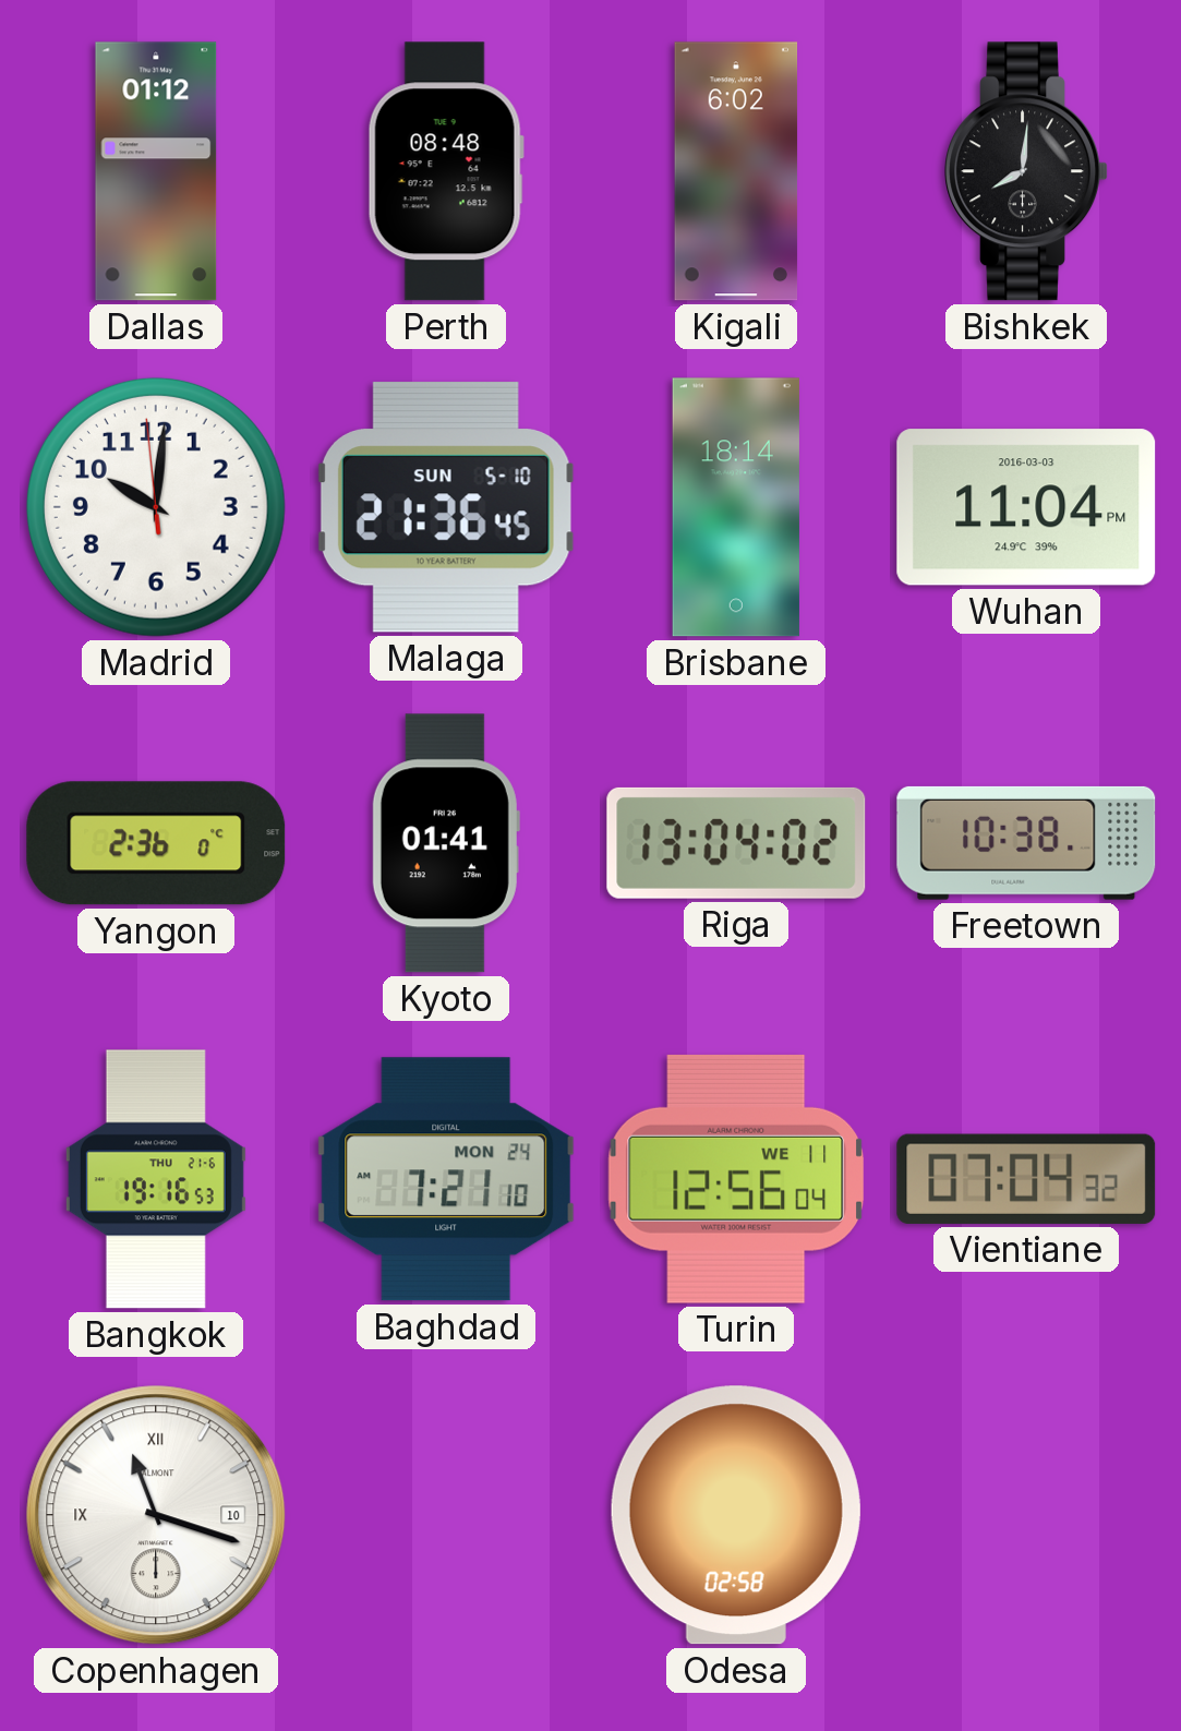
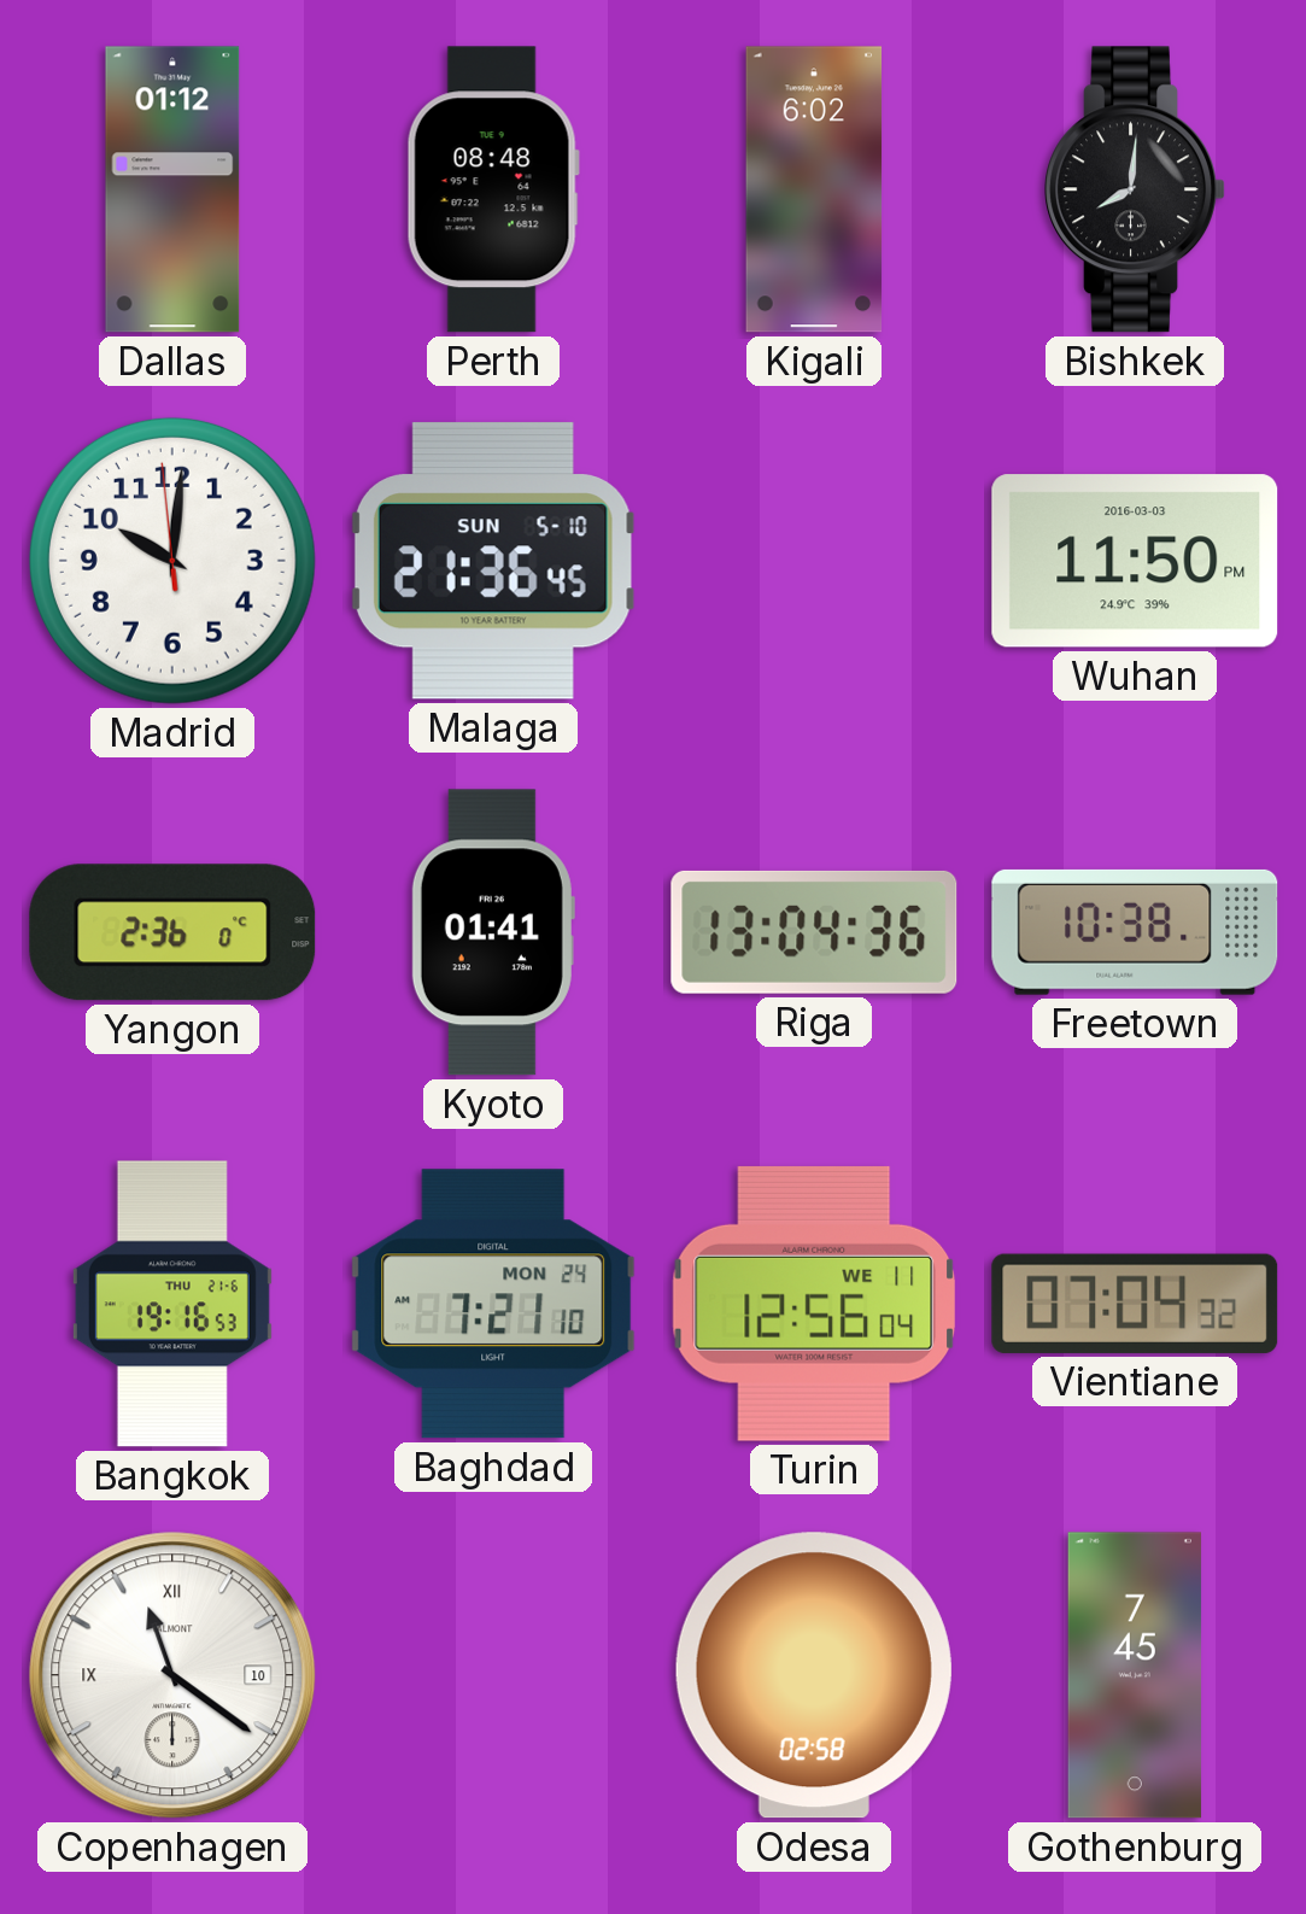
Brisbane: 18:14 -> none
Wuhan: 11:04 -> 11:50
Riga: 13:04:02 -> 13:04:36
Copenhagen: 11:18 -> 11:21
Gothenburg: none -> 7:45
